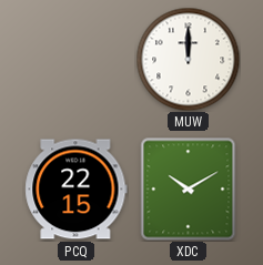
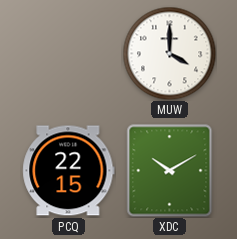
MUW: 12:00 -> 4:00
